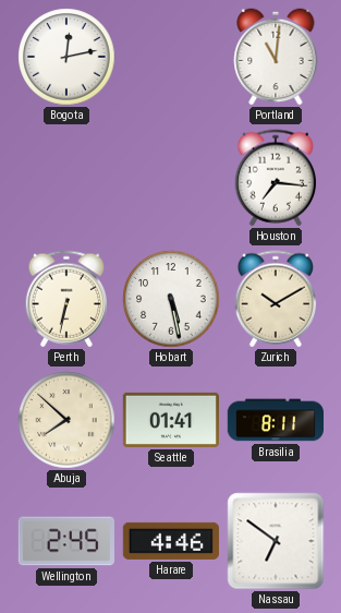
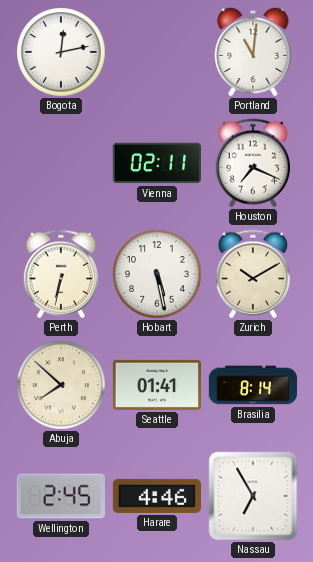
Vienna: none -> 02:11
Houston: 7:16 -> 7:19
Brasilia: 8:11 -> 8:14
Nassau: 6:51 -> 6:55
